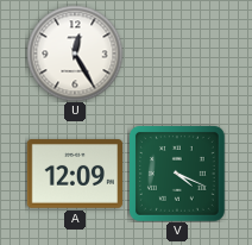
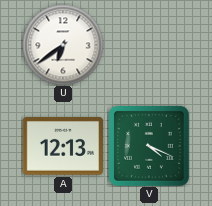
U: 12:25 -> 6:39
A: 12:09 -> 12:13
